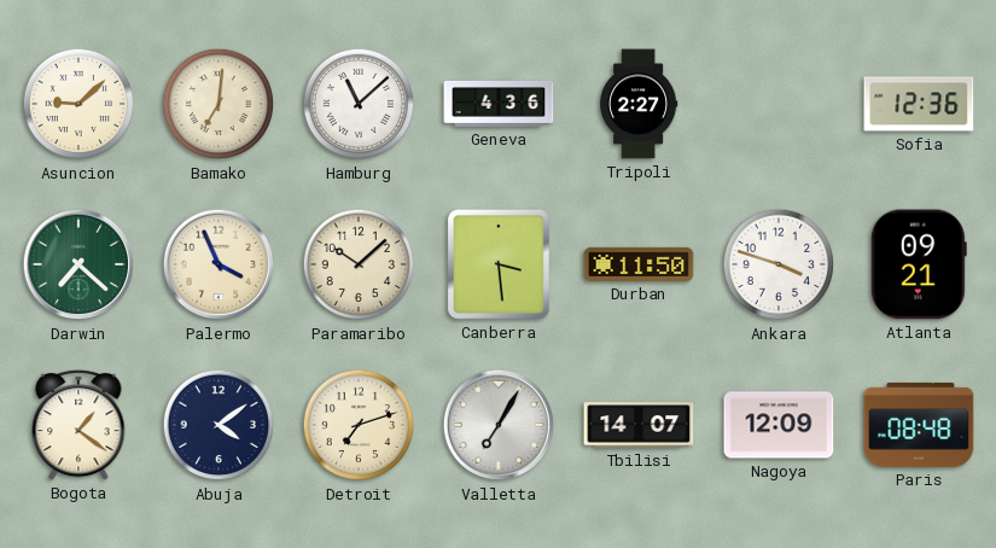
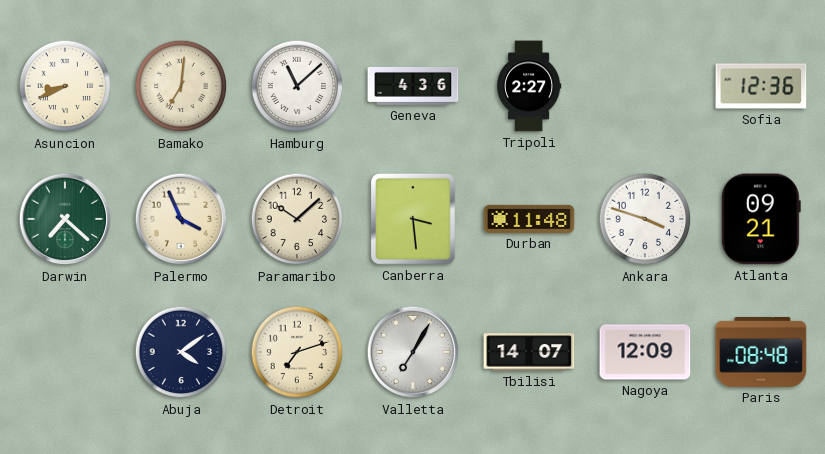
Asuncion: 9:08 -> 8:41
Durban: 11:50 -> 11:48
Bogota: 1:21 -> none
